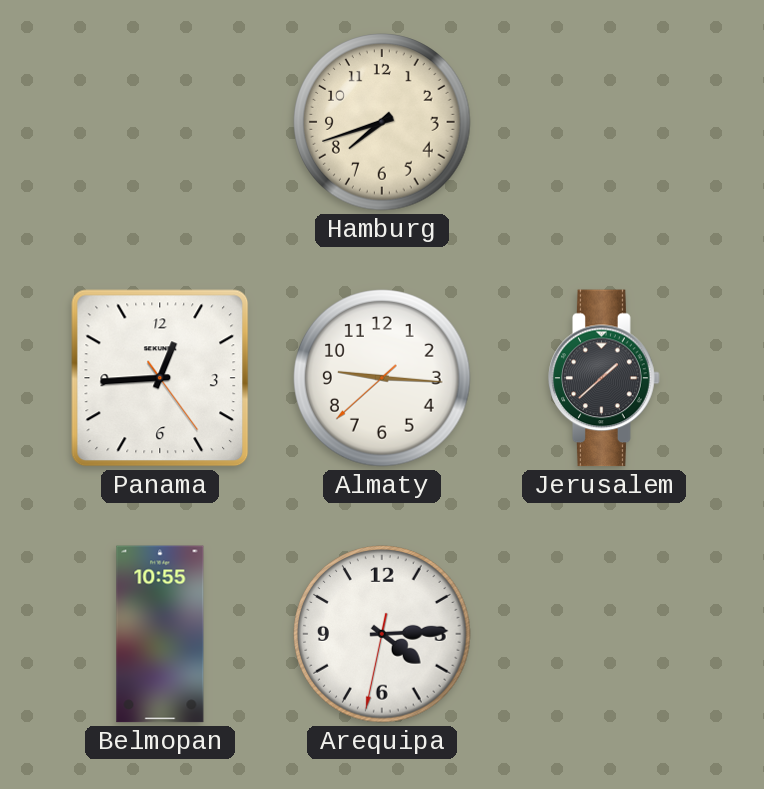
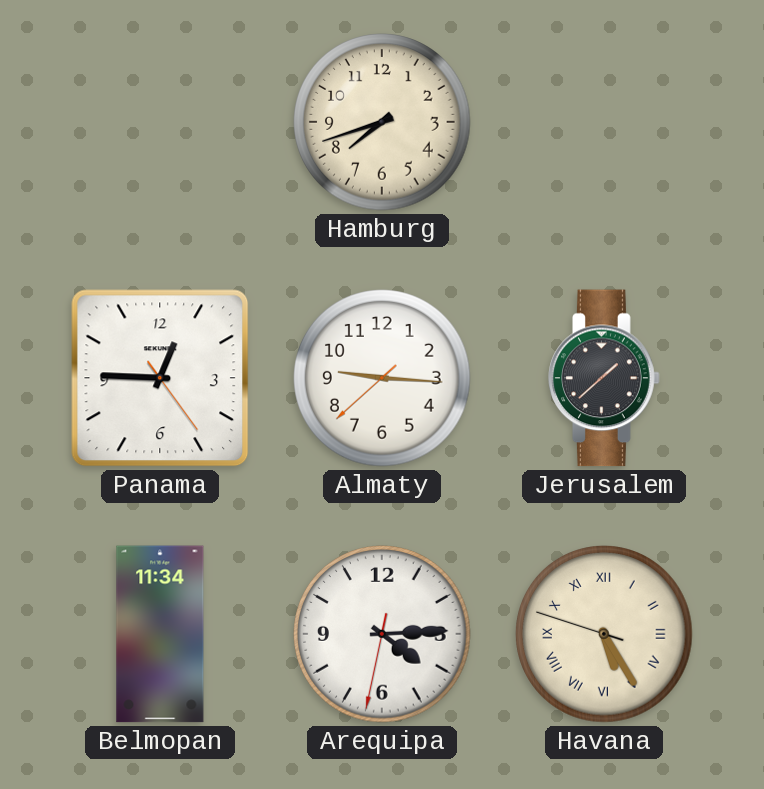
Panama: 12:44 -> 12:45
Belmopan: 10:55 -> 11:34
Havana: none -> 5:24
